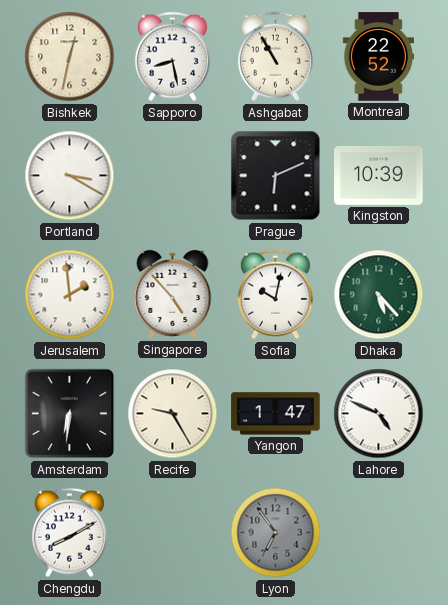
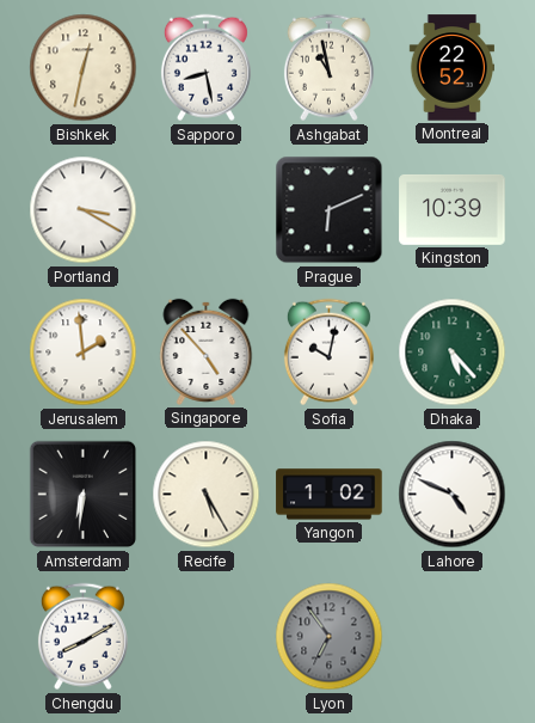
Ashgabat: 10:55 -> 10:58
Recife: 9:25 -> 5:25
Yangon: 1:47 -> 1:02
